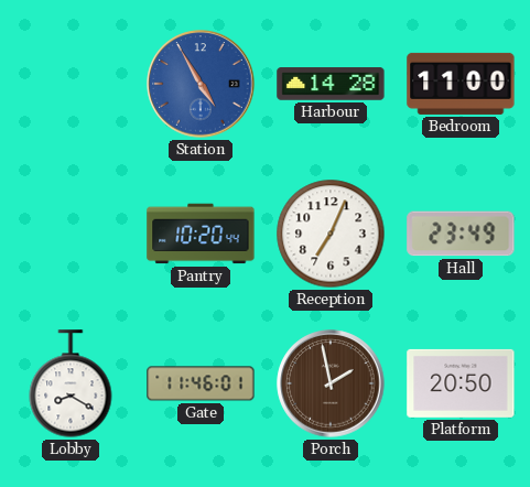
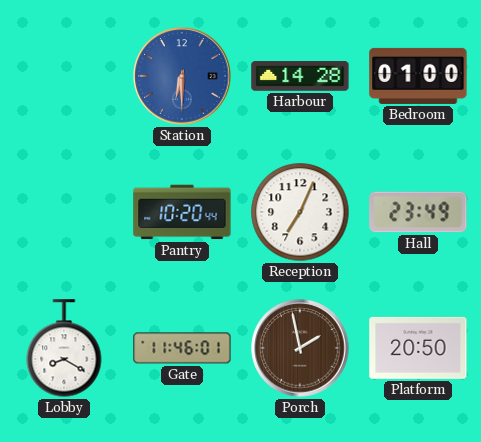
Station: 4:55 -> 6:30
Bedroom: 11:00 -> 01:00
